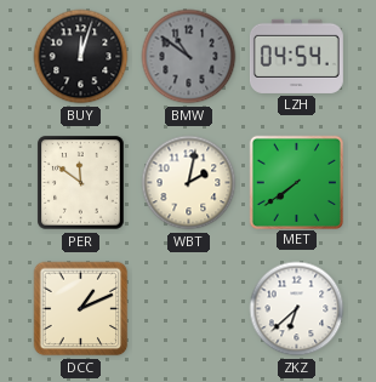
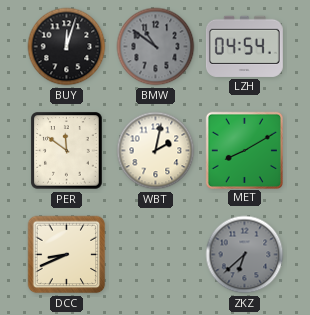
MET: 7:39 -> 8:10
DCC: 1:11 -> 8:41
ZKZ dial: white -> grey
